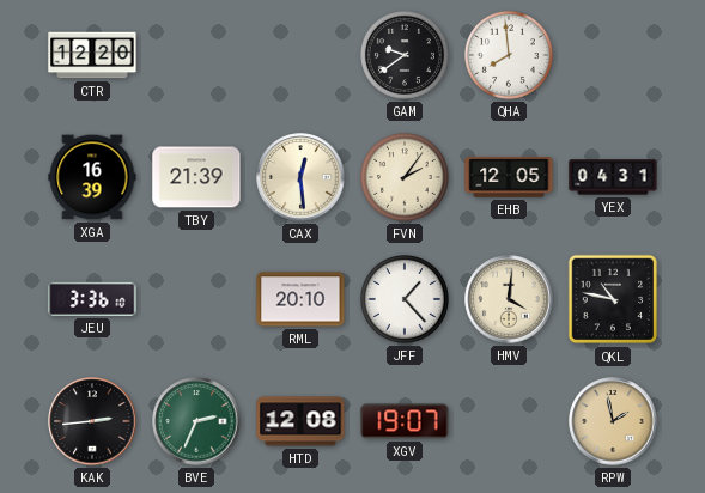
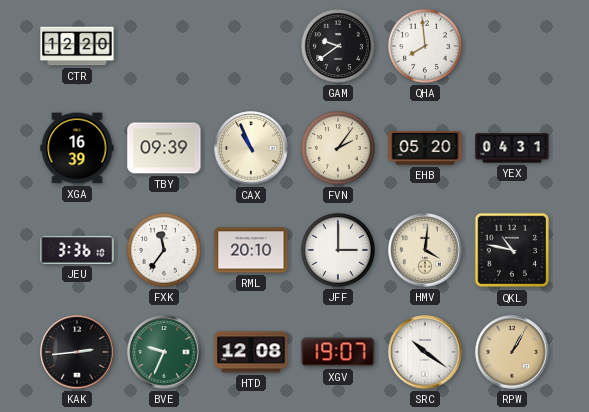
TBY: 21:39 -> 09:39
CAX: 12:29 -> 10:56
EHB: 12:05 -> 05:20
FXK: none -> 11:36
JFF: 1:23 -> 3:00
BVE: 2:34 -> 9:34
SRC: none -> 10:21
RPW: 1:58 -> 1:05
